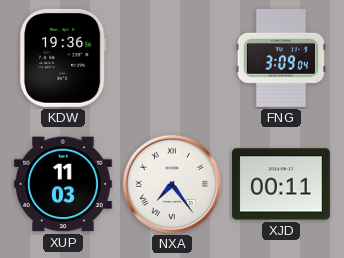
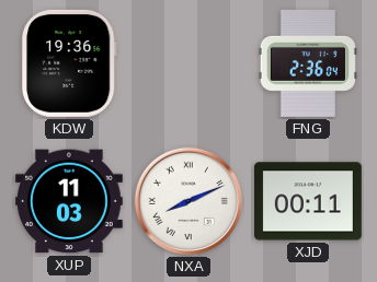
FNG: 3:09 -> 2:36
NXA: 7:24 -> 8:11
